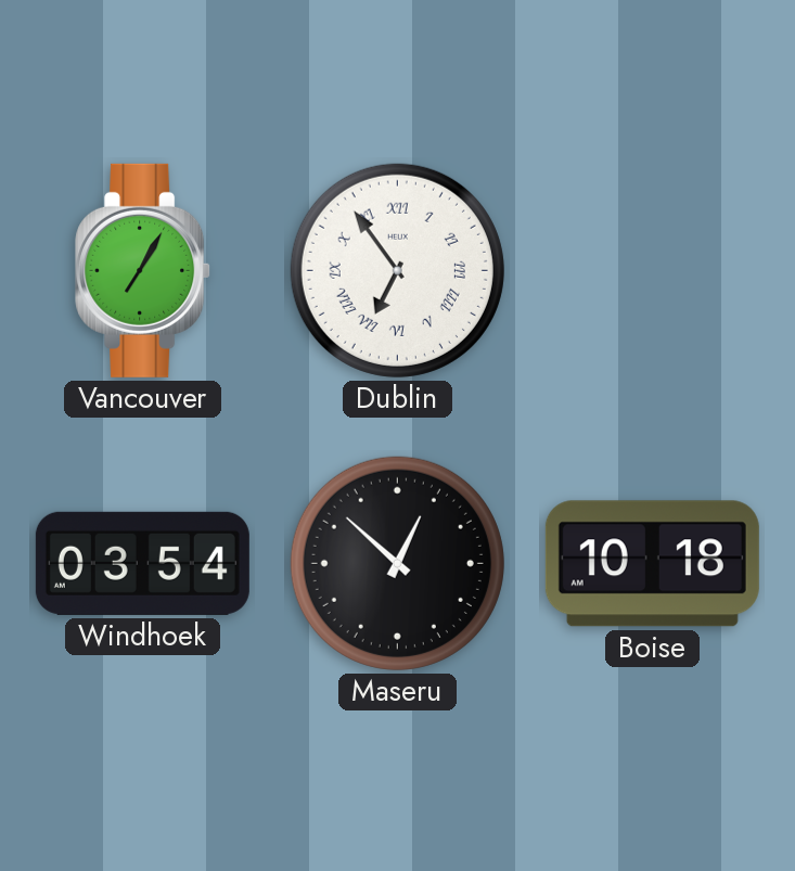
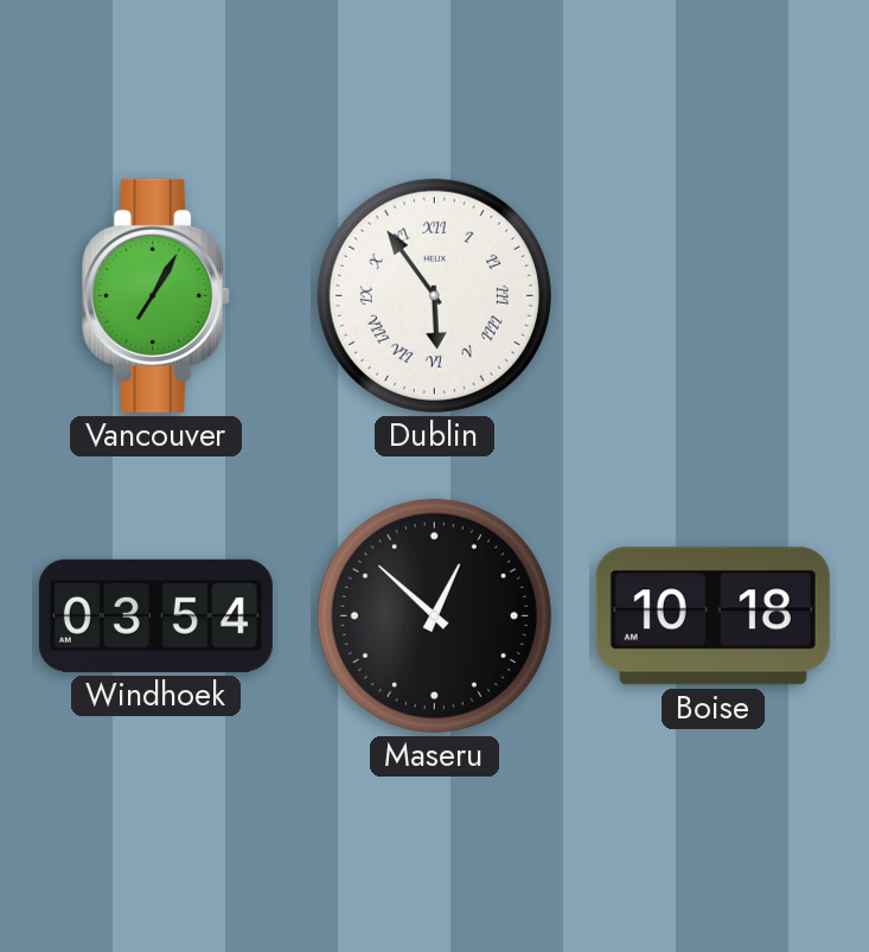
Dublin: 6:54 -> 5:54
